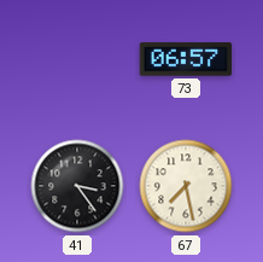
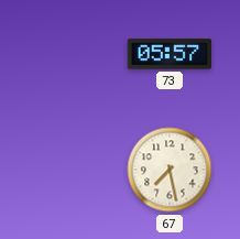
73: 06:57 -> 05:57
41: 3:24 -> none
